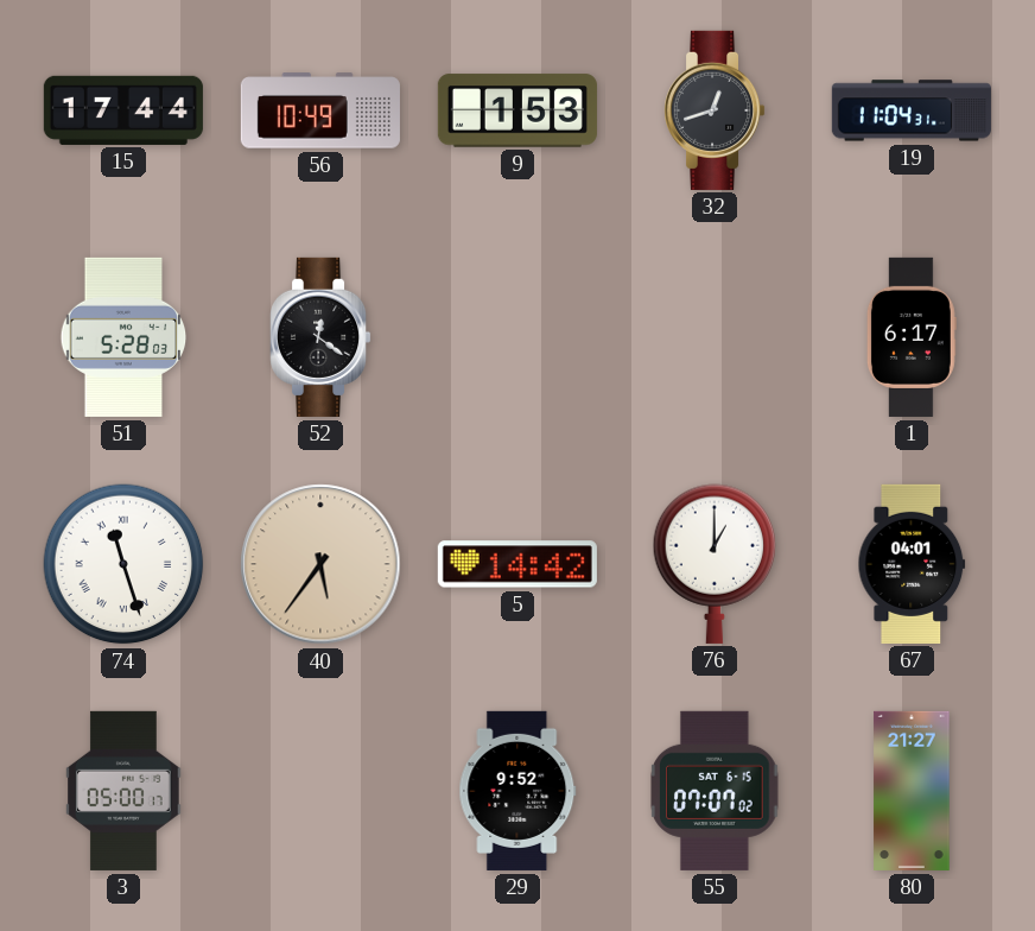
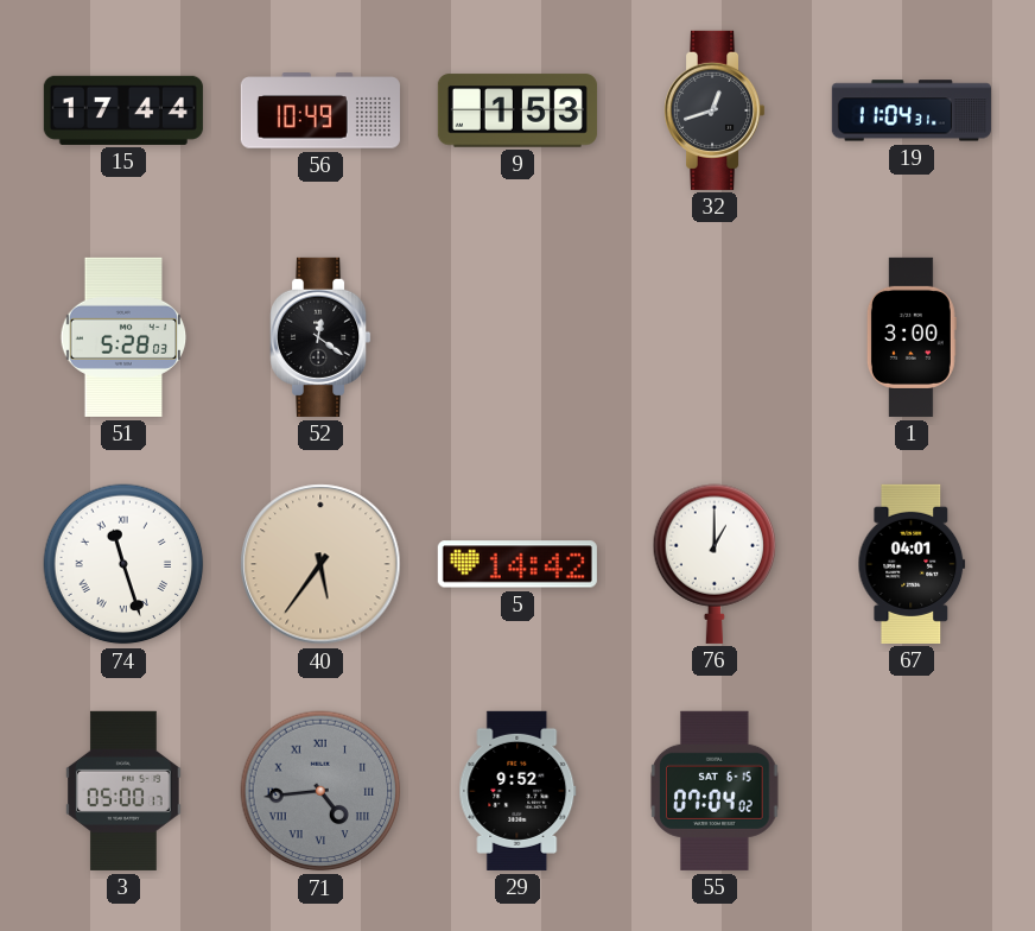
1: 6:17 -> 3:00
71: none -> 4:44
55: 07:07 -> 07:04
80: 21:27 -> none
